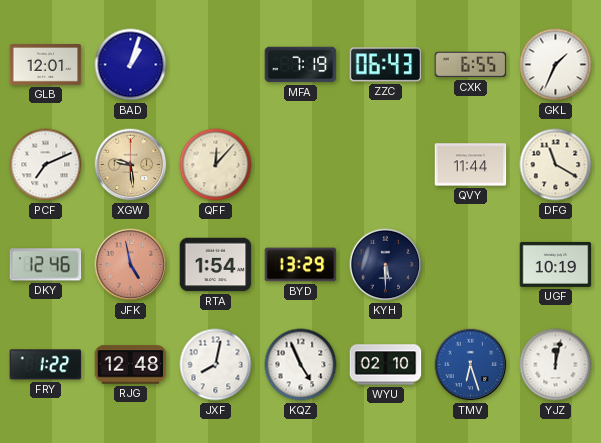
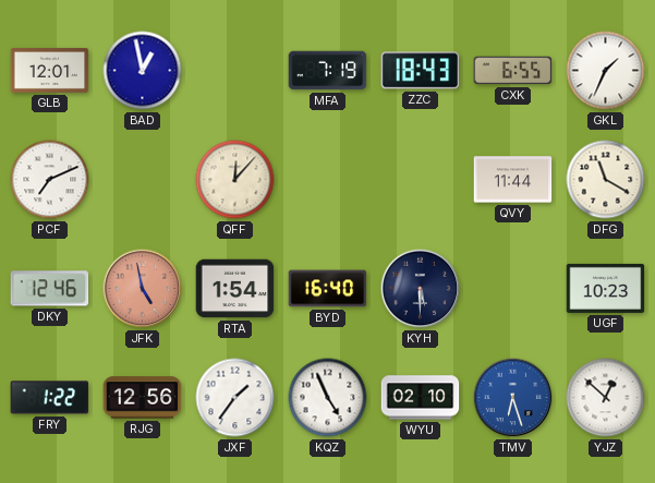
BAD: 1:03 -> 12:58
ZZC: 06:43 -> 18:43
XGW: 9:29 -> none
BYD: 13:29 -> 16:40
UGF: 10:19 -> 10:23
RJG: 12:48 -> 12:56
JXF: 8:02 -> 1:36
YJZ: 12:02 -> 12:52
